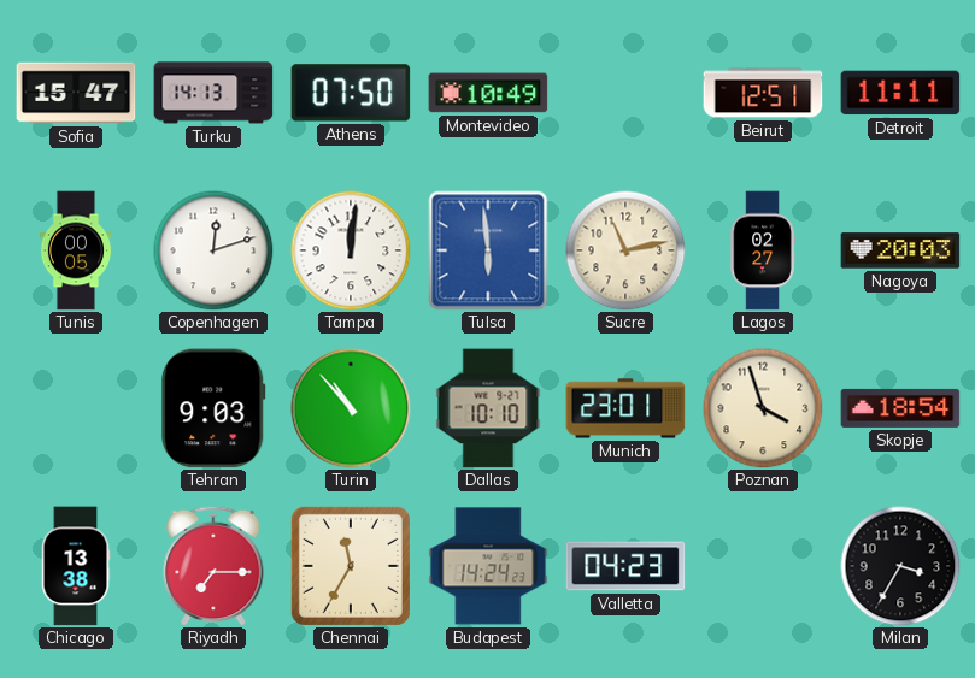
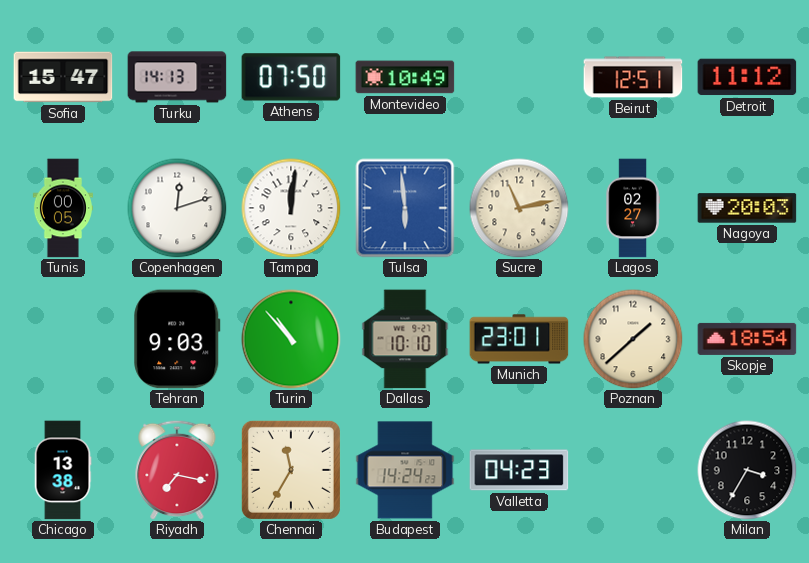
Detroit: 11:11 -> 11:12
Poznan: 3:57 -> 1:38
Riyadh: 7:15 -> 7:17
